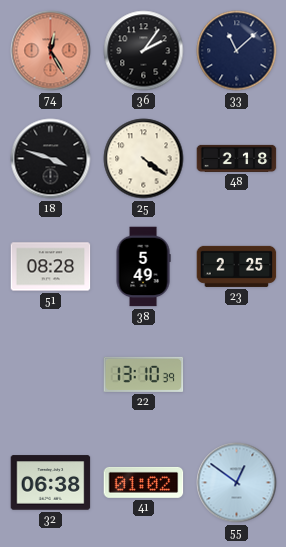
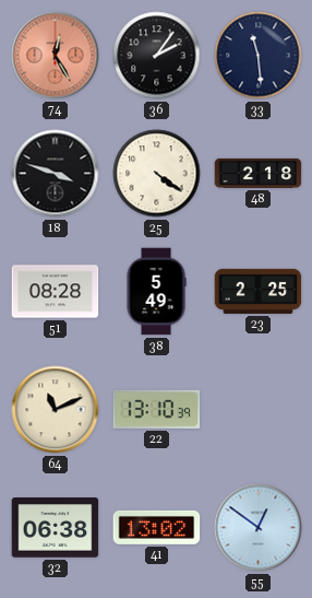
33: 11:08 -> 11:29
64: none -> 11:11
41: 01:02 -> 13:02
